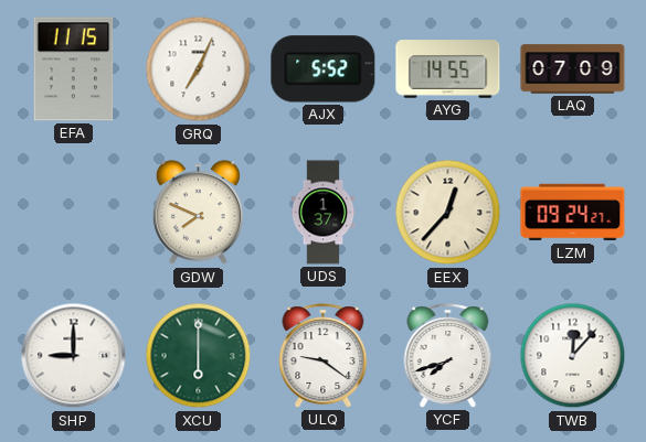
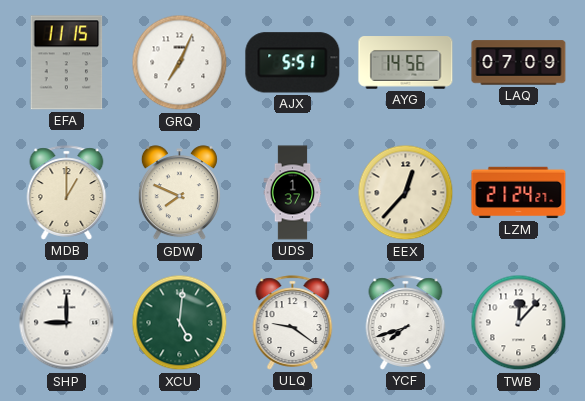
AJX: 5:52 -> 5:51
AYG: 14:55 -> 14:56
MDB: none -> 1:00
LZM: 09:24 -> 21:24
XCU: 6:00 -> 5:01
